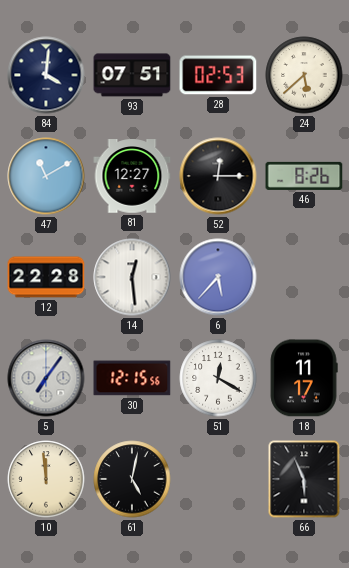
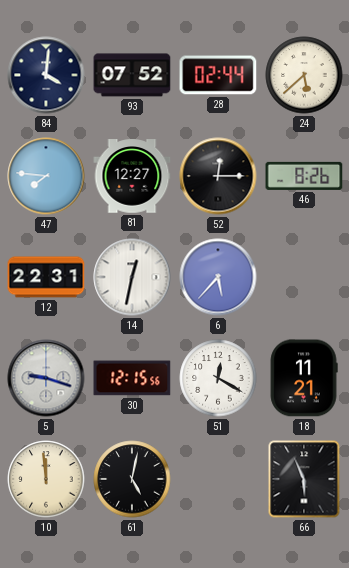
93: 07:51 -> 07:52
28: 02:53 -> 02:44
47: 11:10 -> 7:46
12: 22:28 -> 22:31
14: 12:29 -> 12:32
5: 7:06 -> 9:18
18: 11:17 -> 11:21
